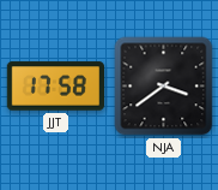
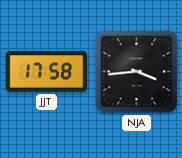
NJA: 3:39 -> 3:44
